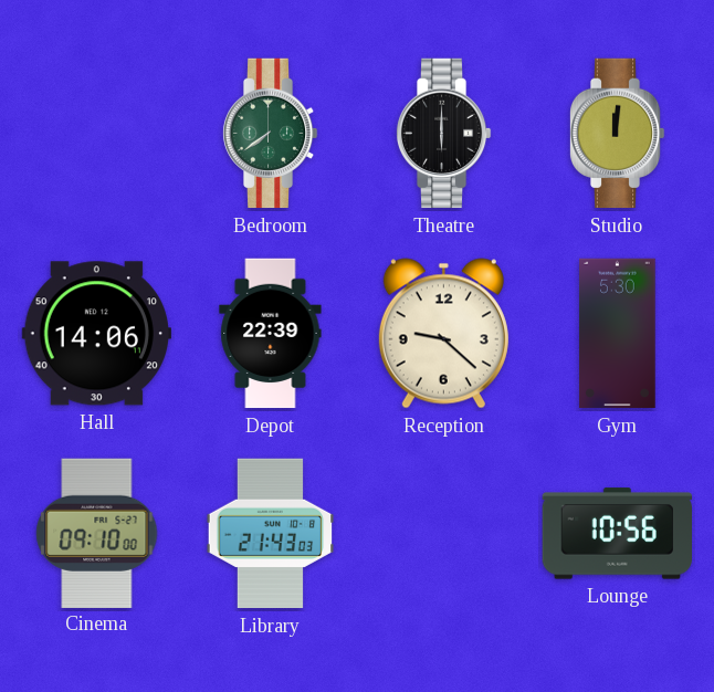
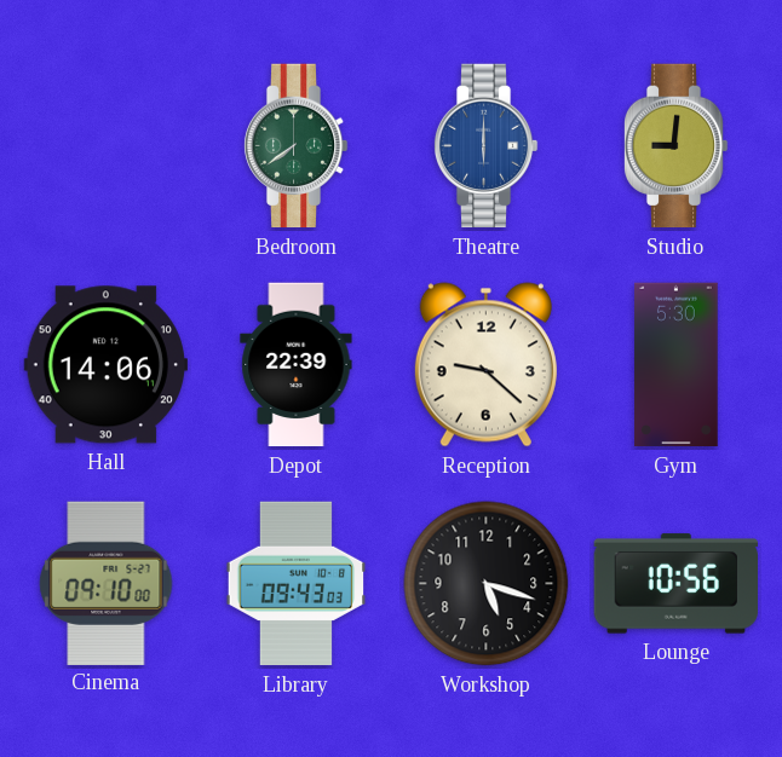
Theatre dial: black -> blue
Studio: 12:01 -> 9:01
Library: 21:43 -> 09:43
Workshop: none -> 5:18
